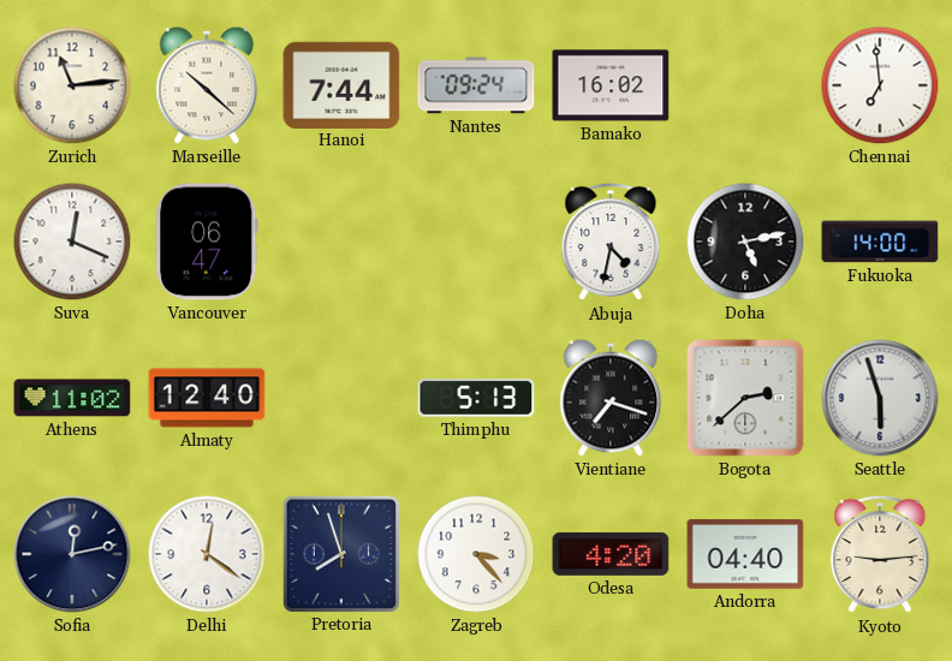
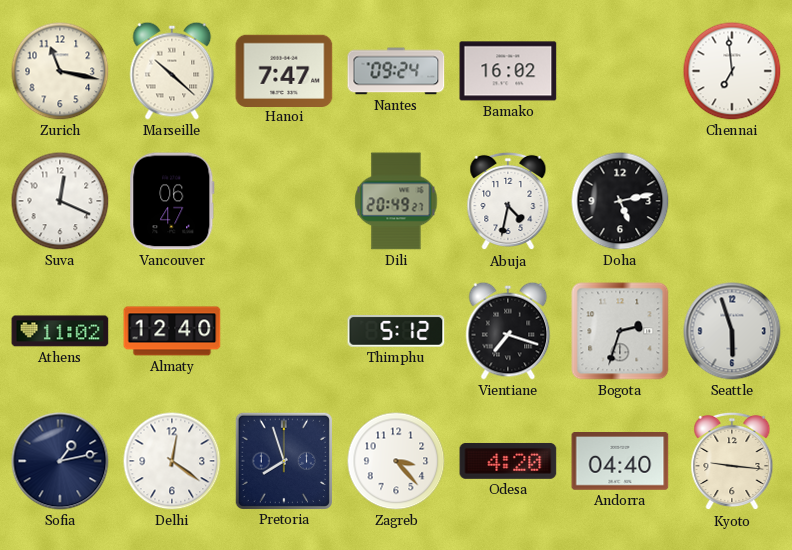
Zurich: 11:14 -> 11:17
Hanoi: 7:44 -> 7:47
Dili: none -> 20:49
Fukuoka: 14:00 -> none
Thimphu: 5:13 -> 5:12
Bogota: 2:38 -> 2:33
Sofia: 12:13 -> 1:13
Kyoto: 9:14 -> 9:16
